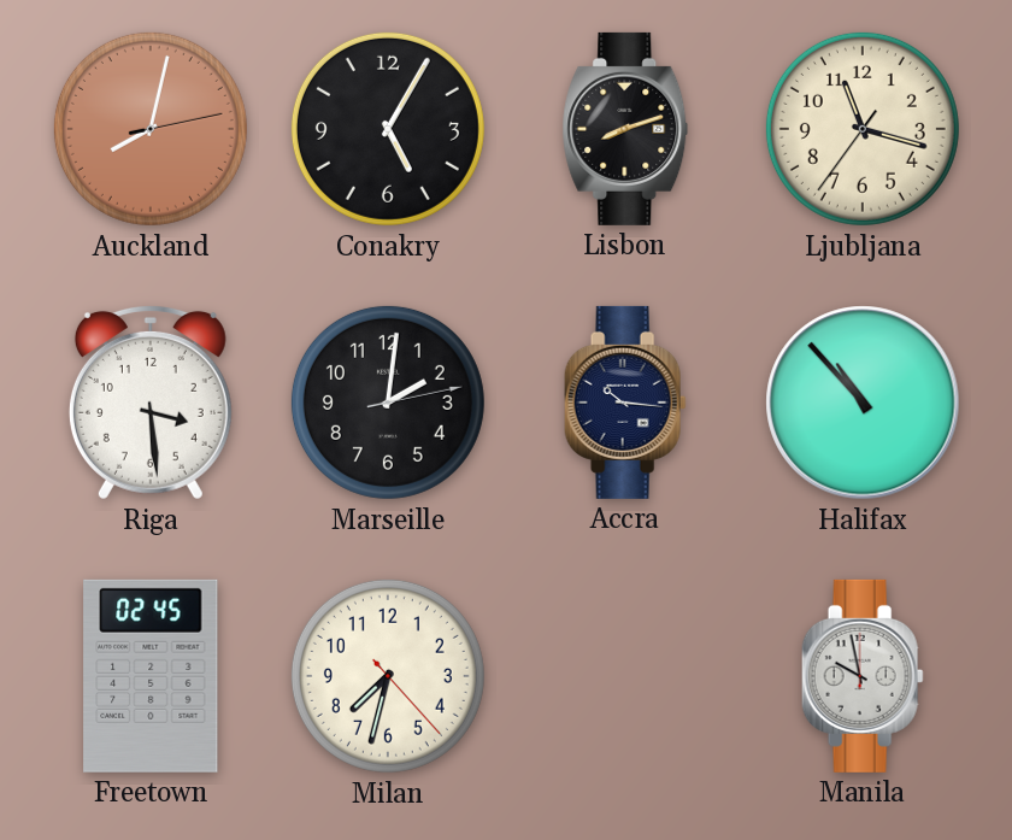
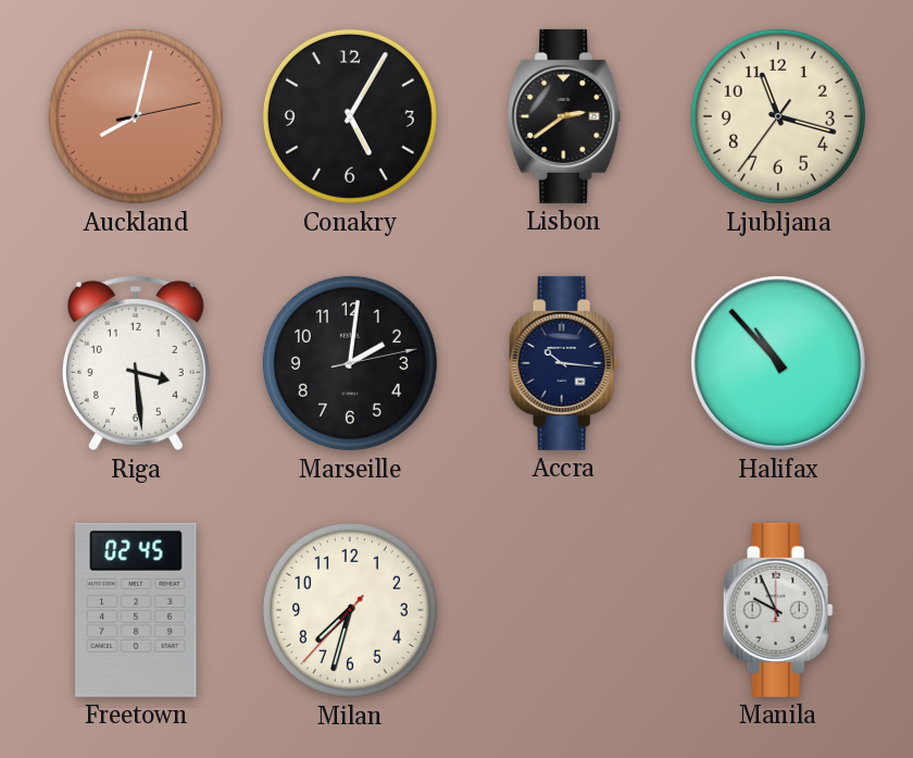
Lisbon: 8:12 -> 2:39
Milan: 7:32:23 -> 7:32:37
Manila: 9:58 -> 9:56
